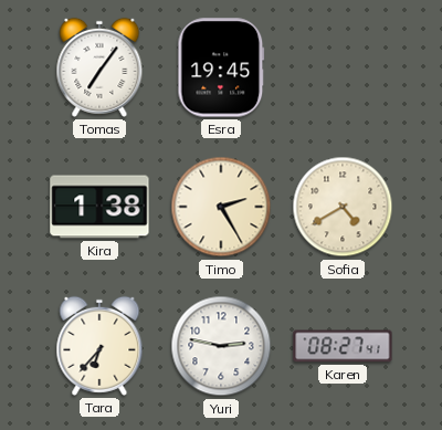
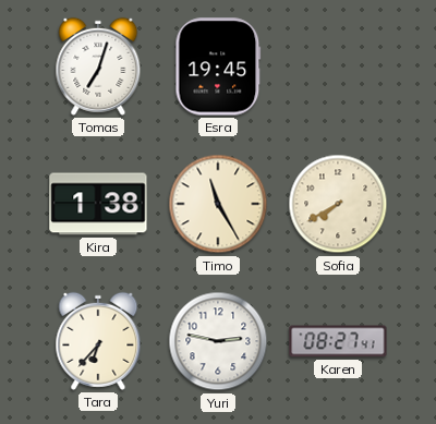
Tomas: 7:06 -> 7:03
Timo: 2:25 -> 11:25
Sofia: 4:40 -> 7:40
